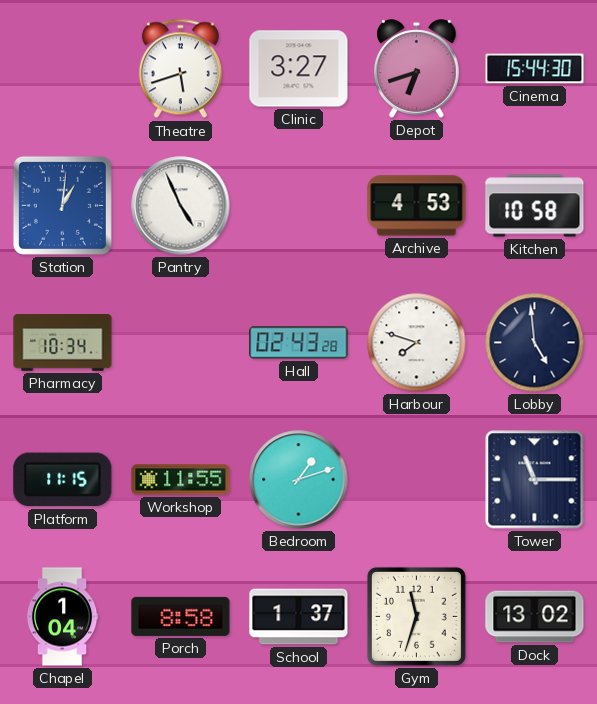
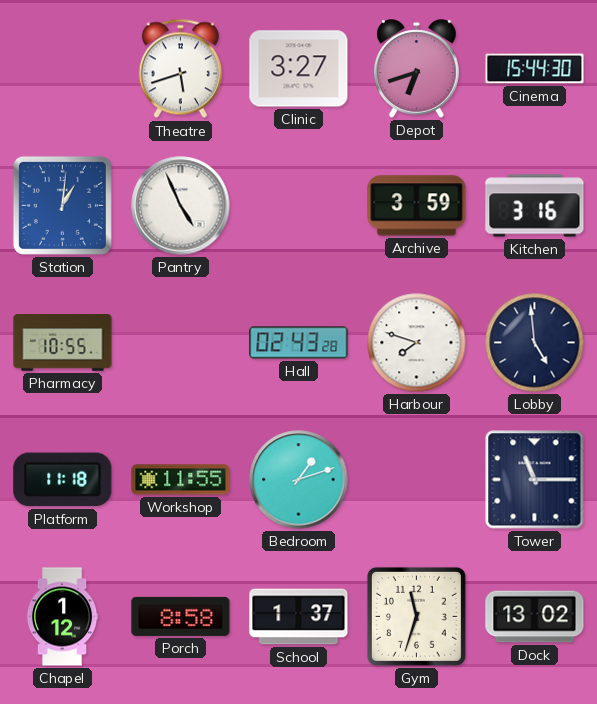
Archive: 4:53 -> 3:59
Kitchen: 10:58 -> 3:16
Pharmacy: 10:34 -> 10:55
Platform: 11:15 -> 11:18
Chapel: 1:04 -> 1:12
